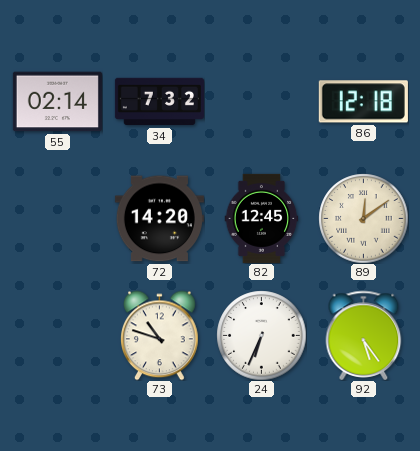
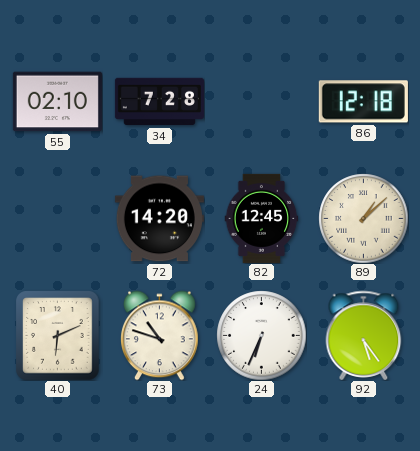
55: 02:14 -> 02:10
34: 7:32 -> 7:28
89: 12:09 -> 1:08
40: none -> 6:11
